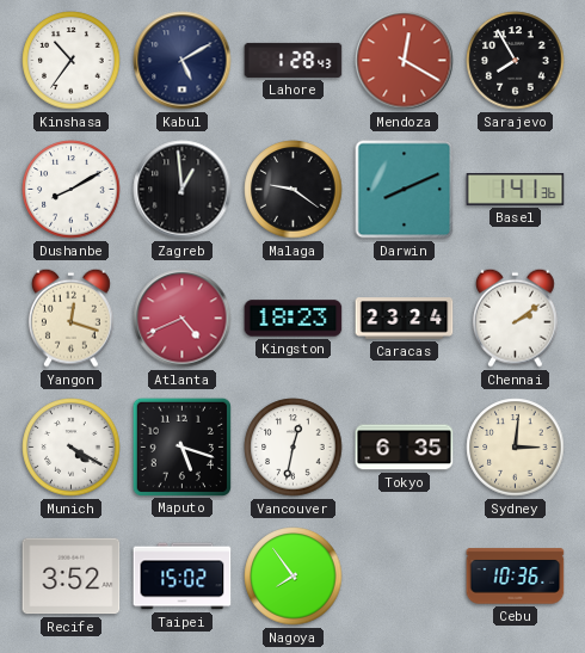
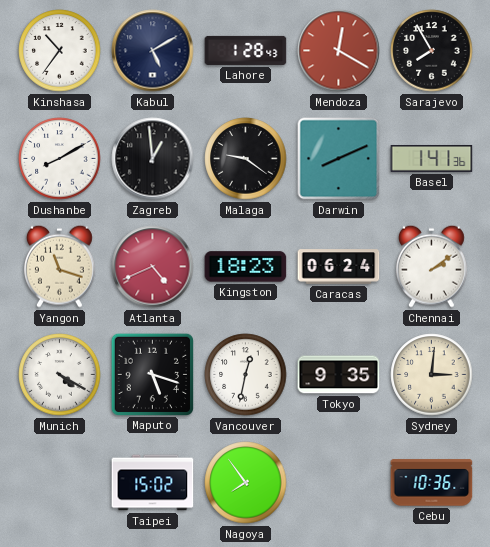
Yangon: 12:18 -> 11:18
Caracas: 23:24 -> 06:24
Tokyo: 6:35 -> 9:35
Recife: 3:52 -> none
